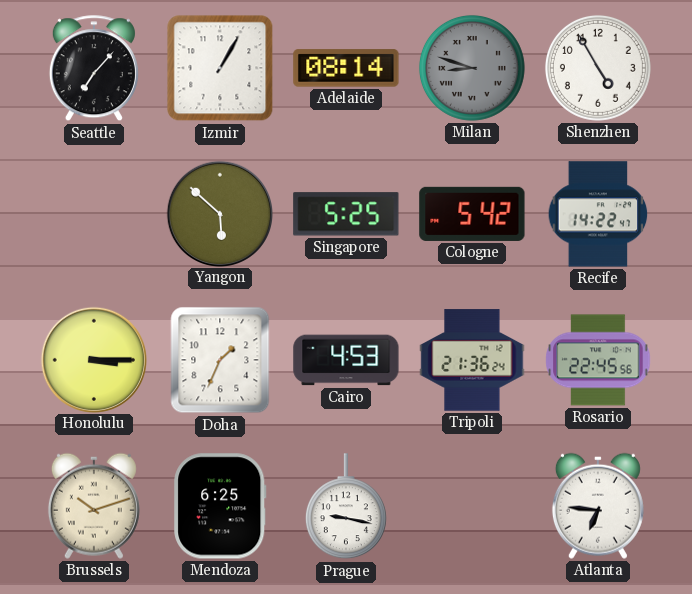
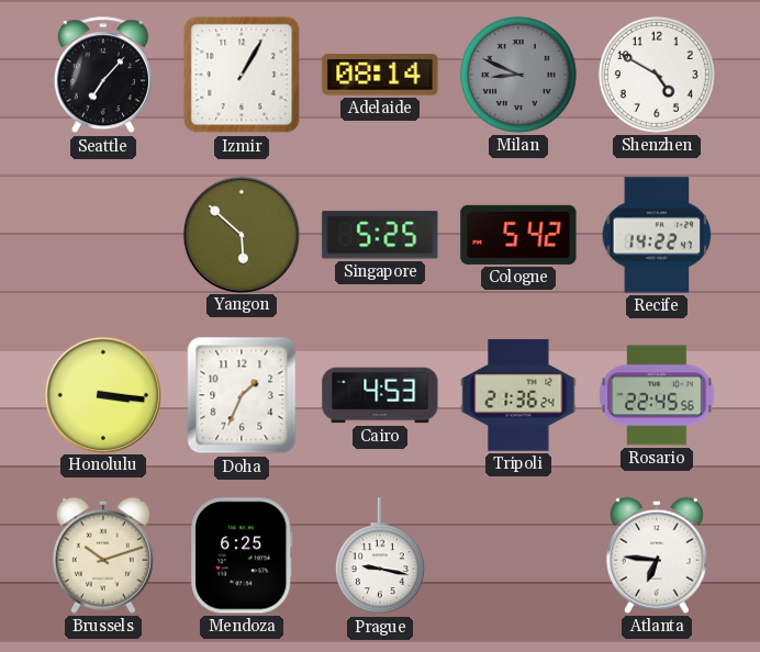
Milan: 8:48 -> 8:49
Shenzhen: 4:55 -> 4:50
Honolulu: 3:15 -> 3:16
